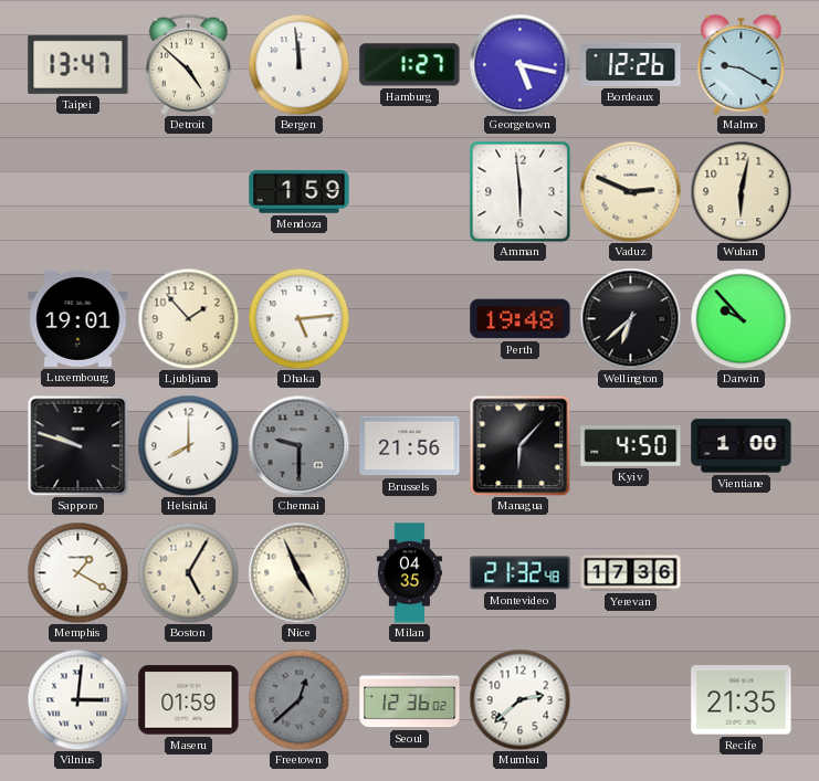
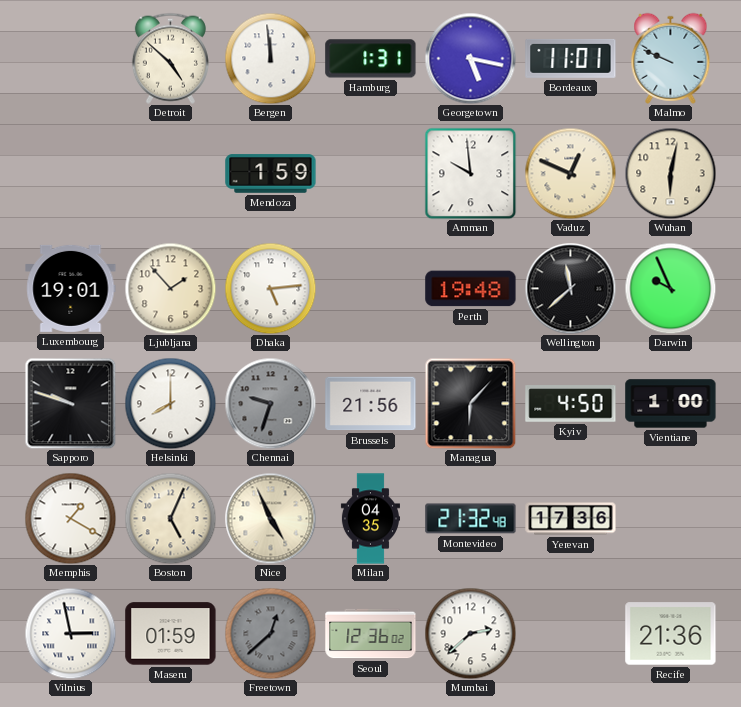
Taipei: 13:47 -> none
Hamburg: 1:27 -> 1:31
Bordeaux: 12:26 -> 11:01
Malmo: 9:20 -> 9:49
Amman: 5:59 -> 9:59
Vaduz: 2:49 -> 12:49
Wellington: 6:38 -> 11:38
Darwin: 9:53 -> 9:56
Chennai: 9:30 -> 9:33
Boston: 5:05 -> 5:04
Vilnius: 3:01 -> 2:58
Recife: 21:35 -> 21:36
